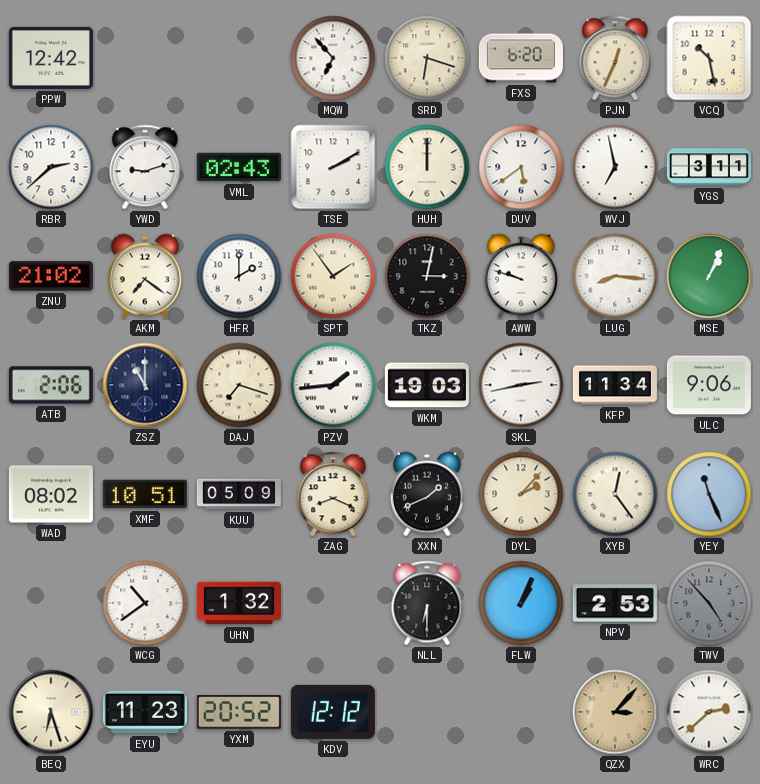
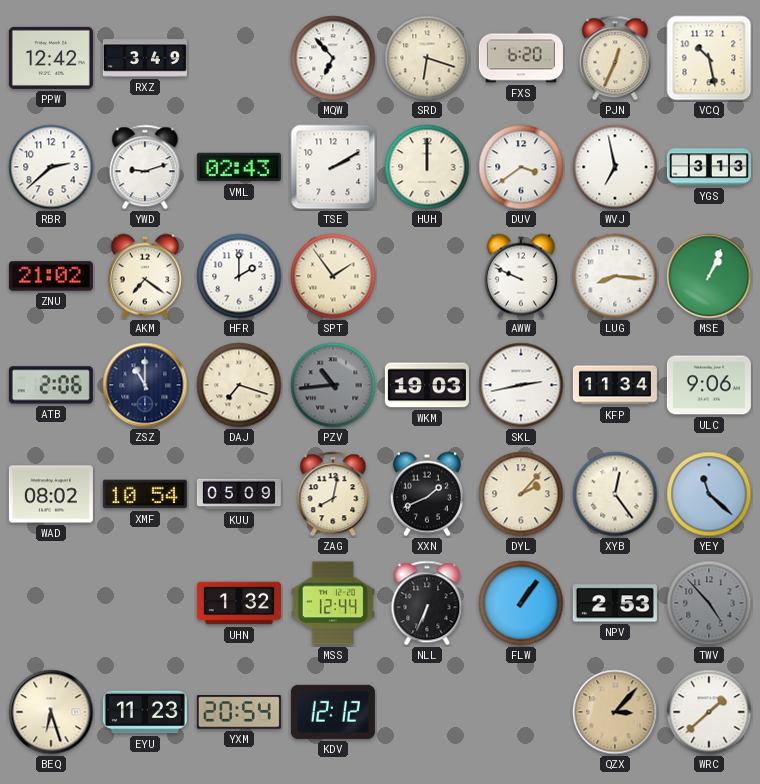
RXZ: none -> 3:49
DUV: 5:39 -> 3:39
YGS: 3:11 -> 3:13
TKZ: 3:02 -> none
AWW: 9:48 -> 9:49
PZV: 1:44 -> 10:44
PZV dial: white -> grey
XMF: 10:51 -> 10:54
ZAG: 8:19 -> 8:02
YEY: 11:26 -> 11:22
WCG: 10:39 -> none
MSS: none -> 12:44
NLL: 6:30 -> 6:34
FLW: 1:04 -> 1:06
YXM: 20:52 -> 20:54
WRC: 2:38 -> 1:38
